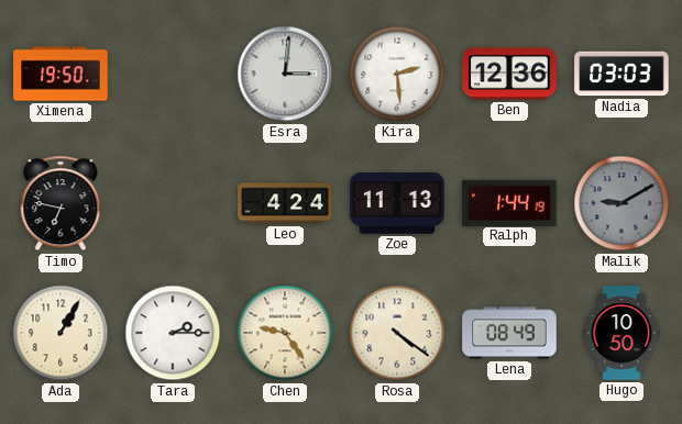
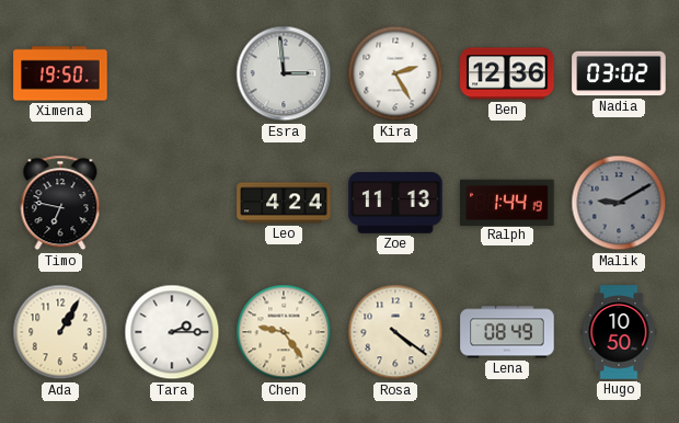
Esra: 3:01 -> 2:59
Kira: 2:29 -> 2:25
Nadia: 03:03 -> 03:02
